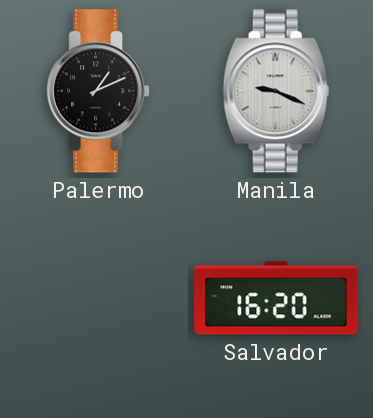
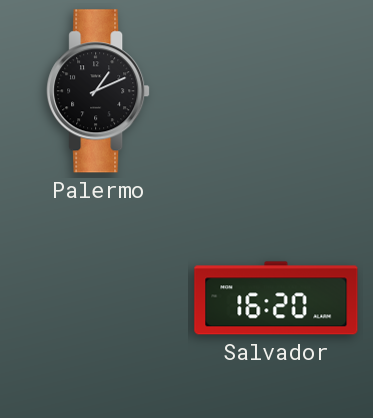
Manila: 9:19 -> none
